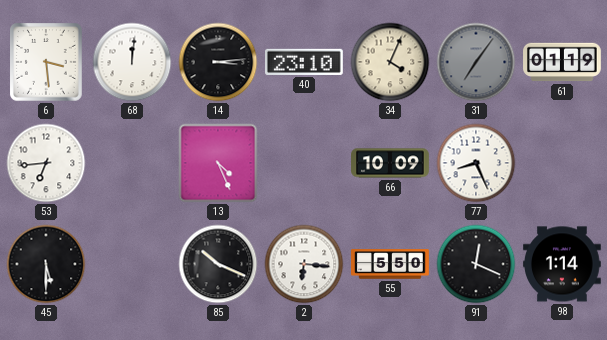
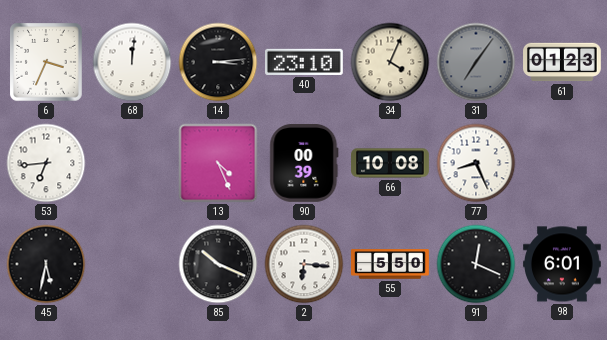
6: 3:29 -> 3:34
61: 01:19 -> 01:23
90: none -> 00:39
66: 10:09 -> 10:08
45: 5:30 -> 5:32
98: 1:14 -> 6:01
